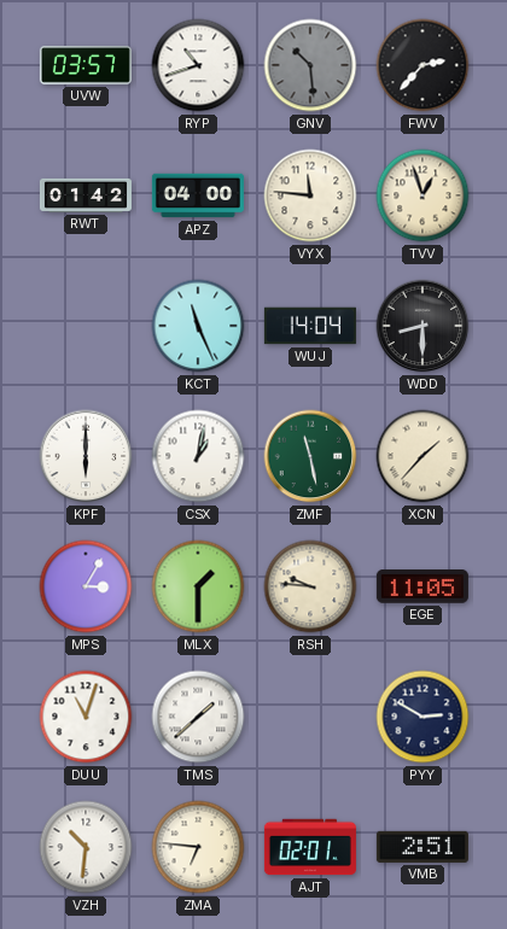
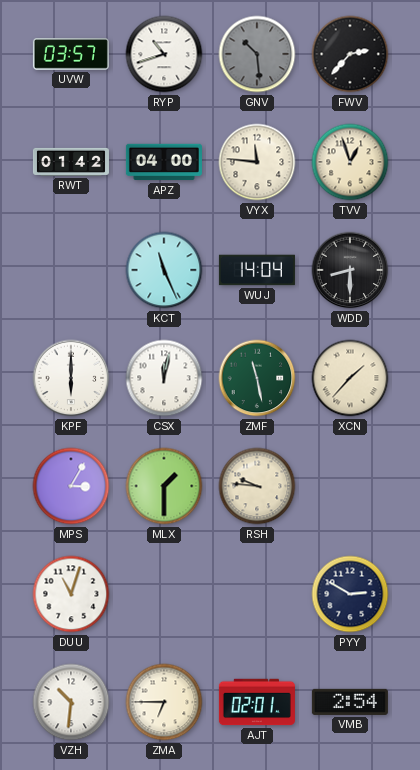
CSX: 1:02 -> 12:02
EGE: 11:05 -> none
TMS: 1:38 -> none
ZMA: 6:46 -> 6:45
VMB: 2:51 -> 2:54
